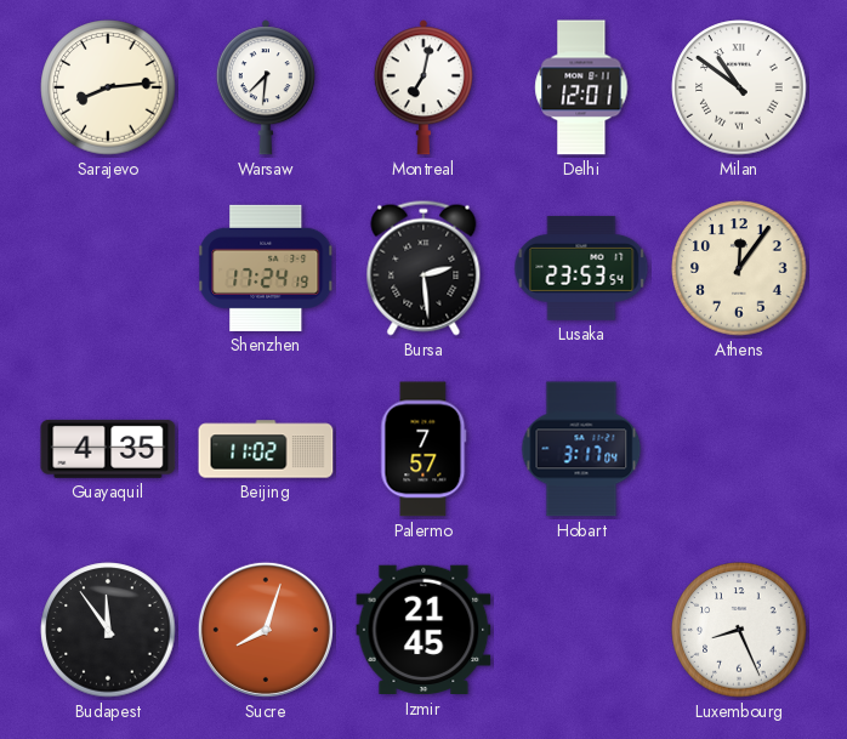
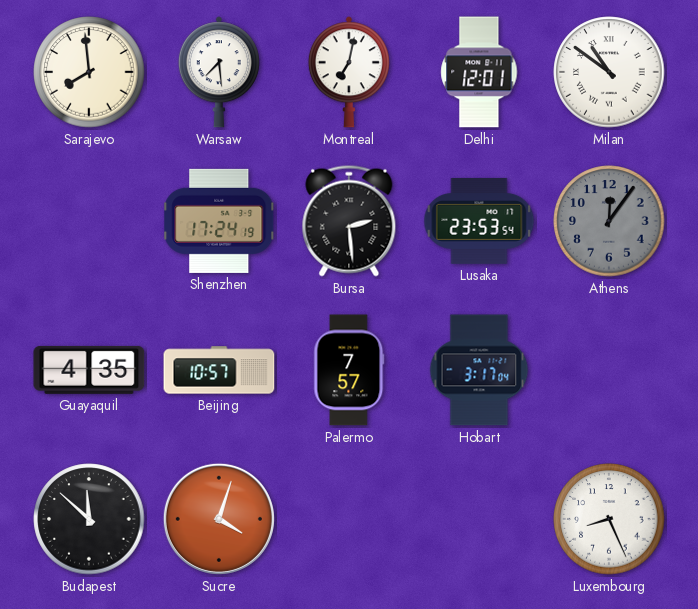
Sarajevo: 8:14 -> 7:59
Warsaw: 7:31 -> 7:29
Athens dial: cream -> grey
Beijing: 11:02 -> 10:57
Budapest: 11:54 -> 11:52
Sucre: 8:03 -> 4:03
Izmir: 21:45 -> none
